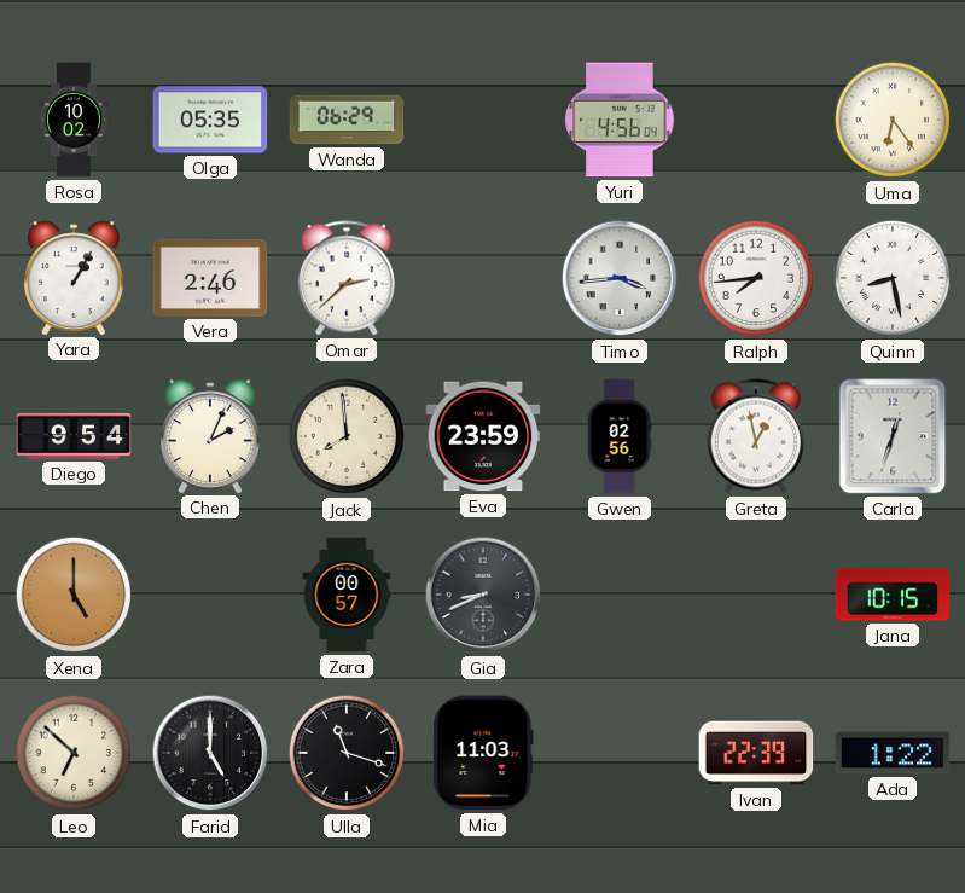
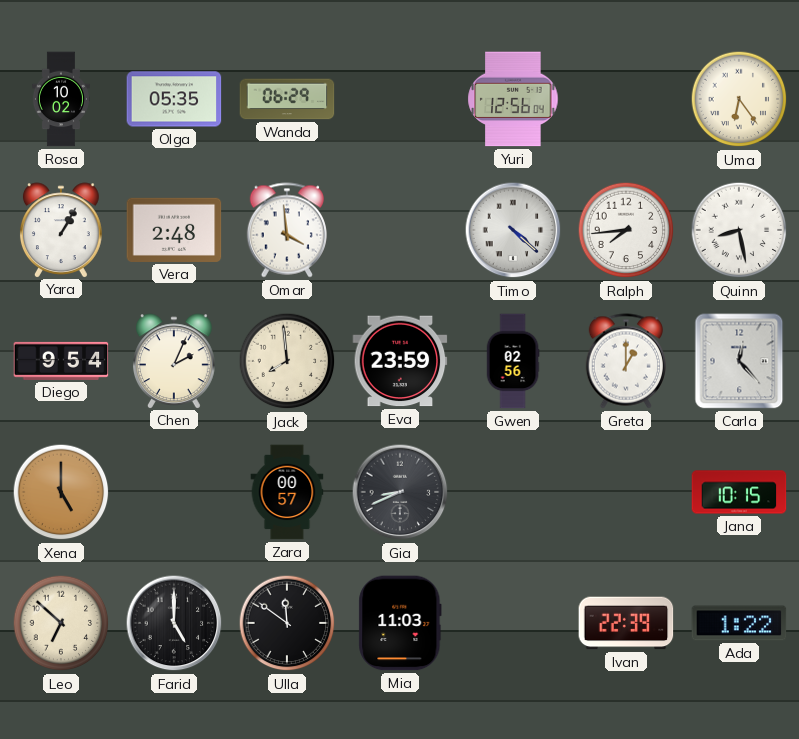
Yuri: 4:56 -> 12:56
Vera: 2:46 -> 2:48
Omar: 2:38 -> 3:59
Timo: 3:44 -> 4:22
Greta: 12:58 -> 1:00
Carla: 12:33 -> 12:23
Ulla: 11:18 -> 11:51
